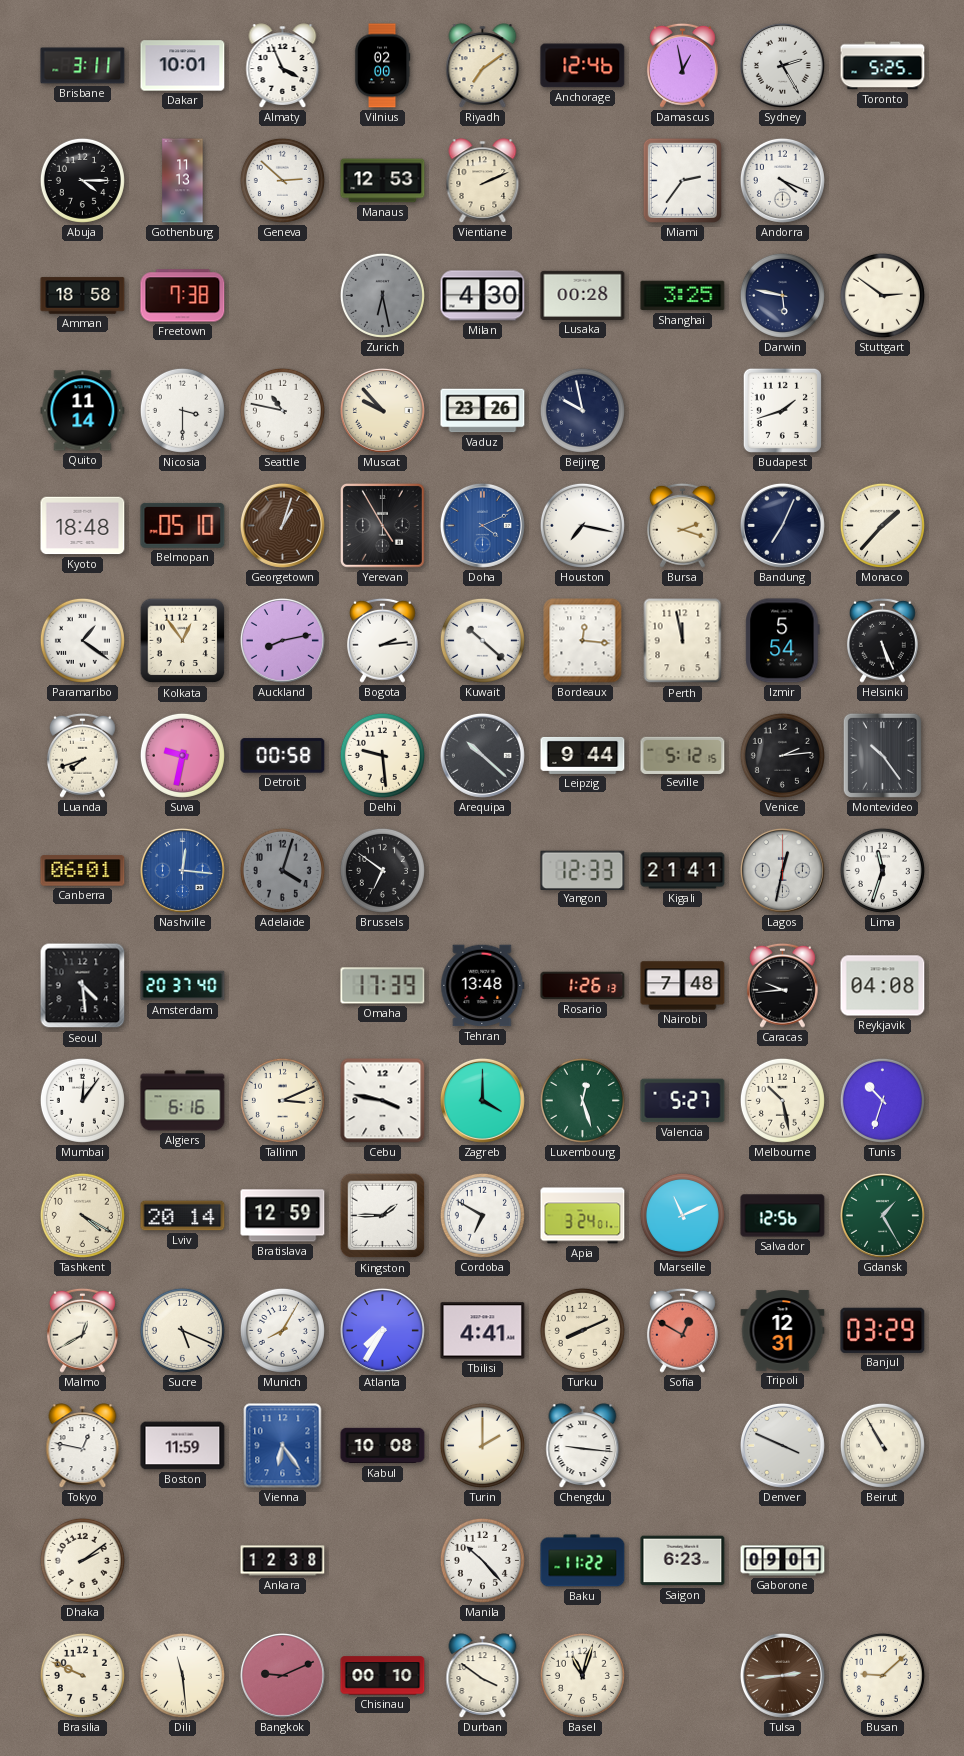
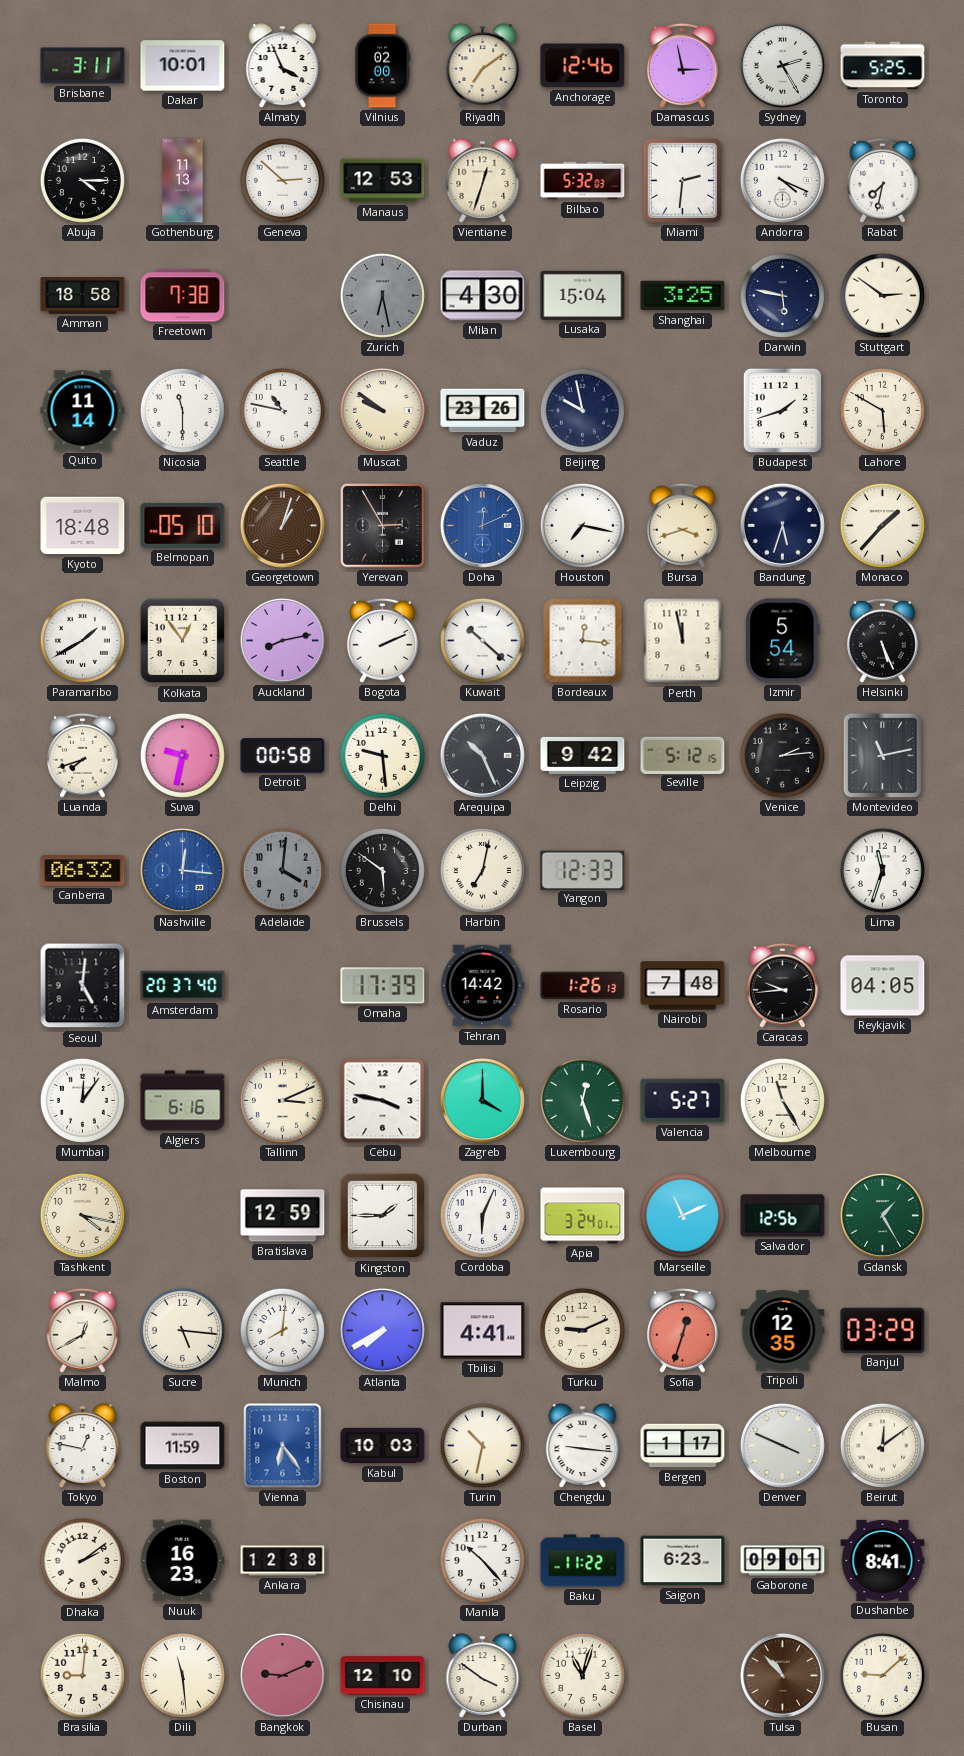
Damascus: 12:58 -> 2:58
Vientiane: 2:11 -> 12:33
Bilbao: none -> 5:32
Miami: 2:36 -> 2:31
Rabat: none -> 7:32
Lusaka: 00:28 -> 15:04
Nicosia: 3:30 -> 11:30
Muscat: 9:53 -> 9:51
Lahore: none -> 5:50
Yerevan: 4:55 -> 2:55
Doha: 4:11 -> 12:11
Bursa: 2:18 -> 3:42
Bandung: 7:04 -> 5:33
Paramaribo: 1:21 -> 1:40
Bogota: 2:14 -> 2:11
Arequipa: 10:22 -> 10:26
Leipzig: 9:44 -> 9:42
Montevideo: 10:24 -> 11:13
Canberra: 06:01 -> 06:32
Adelaide: 4:03 -> 4:01
Brussels: 6:51 -> 5:51
Harbin: none -> 7:02
Kigali: 21:41 -> none
Lagos: 12:32 -> none
Seoul: 4:29 -> 5:01
Tehran: 13:48 -> 14:42
Reykjavik: 04:08 -> 04:05
Melbourne: 10:28 -> 11:25
Tunis: 10:33 -> none
Tashkent: 4:20 -> 4:17
Lviv: 20:14 -> none
Cordoba: 6:50 -> 6:04
Sucre: 5:19 -> 5:16
Munich: 8:05 -> 8:01
Atlanta: 7:35 -> 7:40
Turku: 8:11 -> 9:11
Sofia: 12:50 -> 12:33
Tripoli: 12:31 -> 12:35
Kabul: 10:08 -> 10:03
Turin: 2:00 -> 10:32
Bergen: none -> 1:17
Beirut: 10:55 -> 12:09
Nuuk: none -> 16:23
Dushanbe: none -> 8:41
Brasilia: 9:49 -> 9:01
Chisinau: 00:10 -> 12:10
Tulsa: 2:44 -> 10:53
